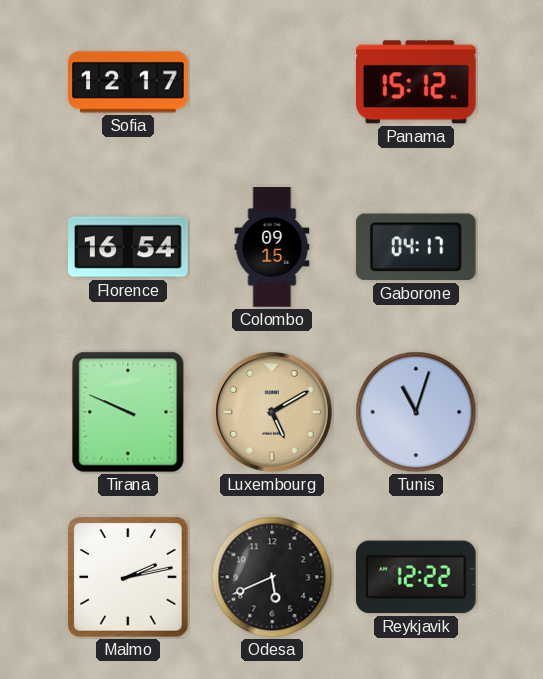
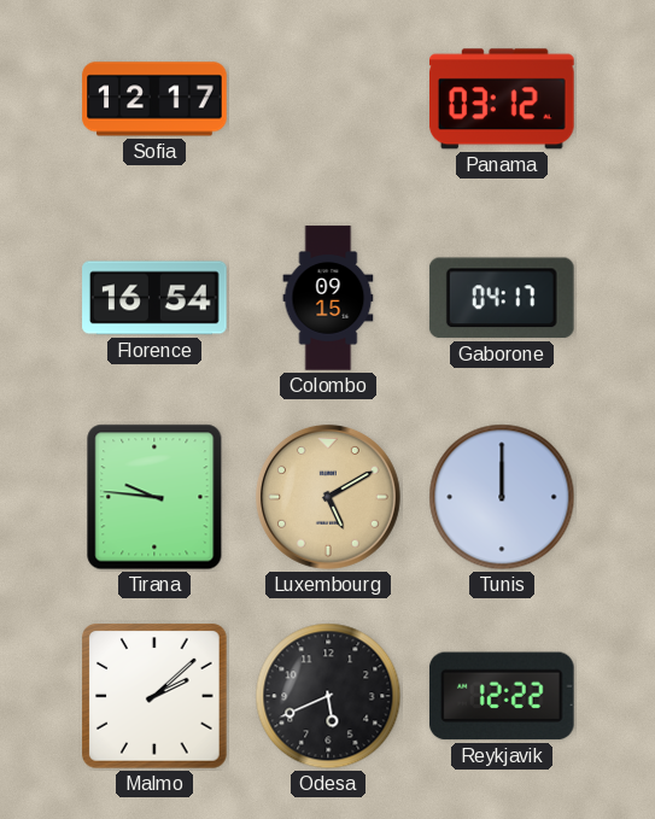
Panama: 15:12 -> 03:12
Tirana: 9:49 -> 9:46
Tunis: 11:03 -> 12:00
Malmo: 2:13 -> 2:08
